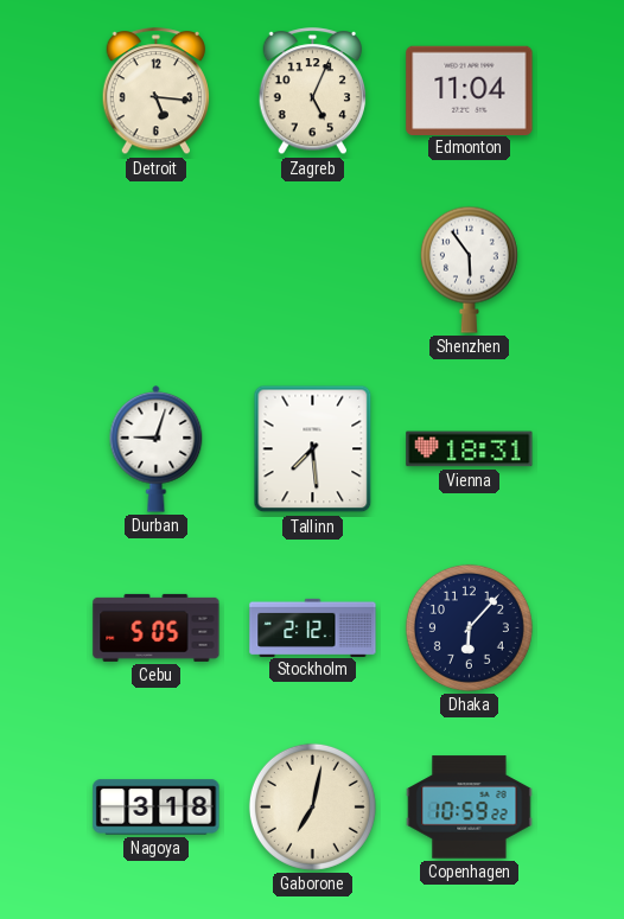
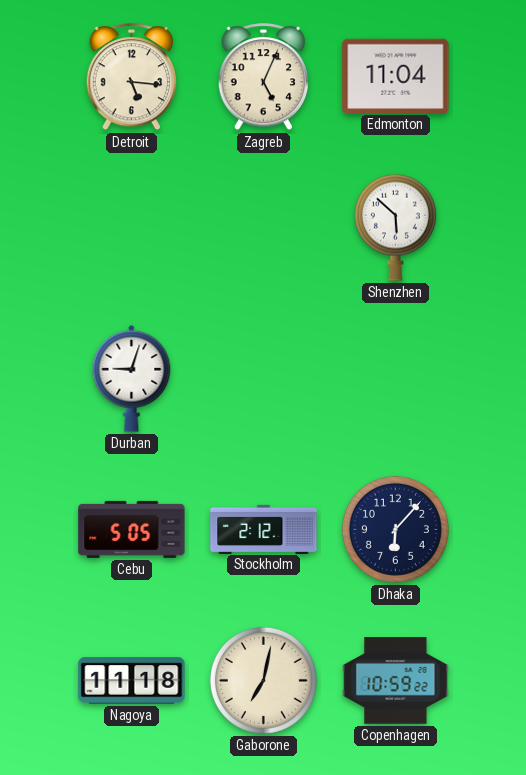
Shenzhen: 5:54 -> 5:52
Tallinn: 7:29 -> none
Vienna: 18:31 -> none
Nagoya: 3:18 -> 11:18
